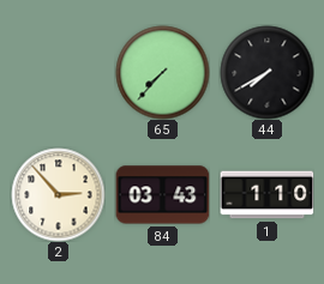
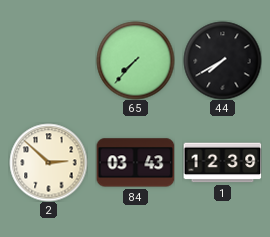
2: 2:53 -> 2:52
1: 1:10 -> 12:39
